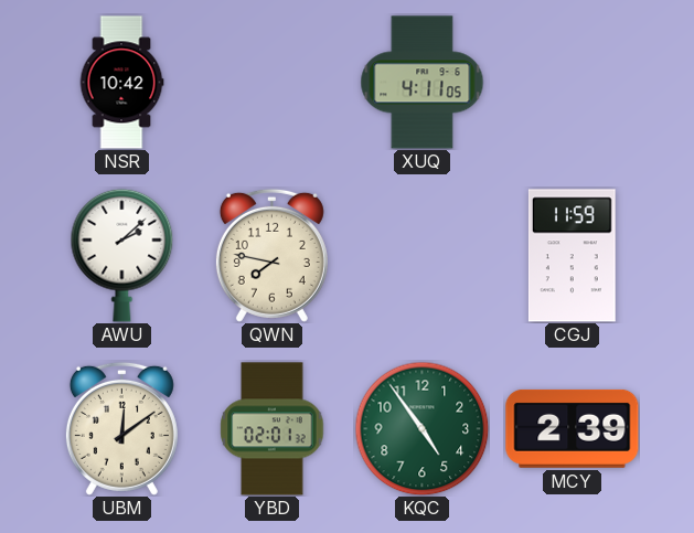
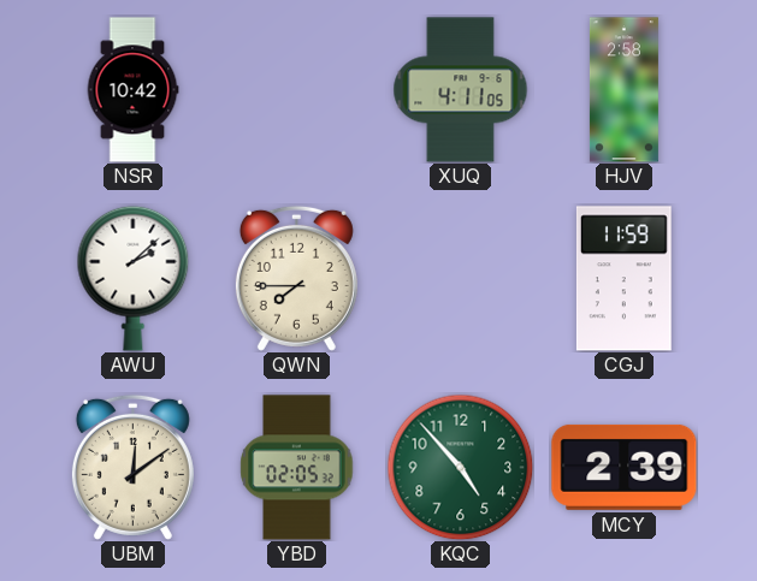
HJV: none -> 2:58
QWN: 7:47 -> 7:45
YBD: 02:01 -> 02:05
KQC: 4:54 -> 4:53
